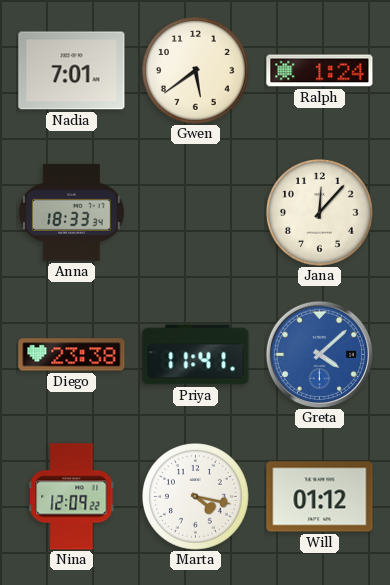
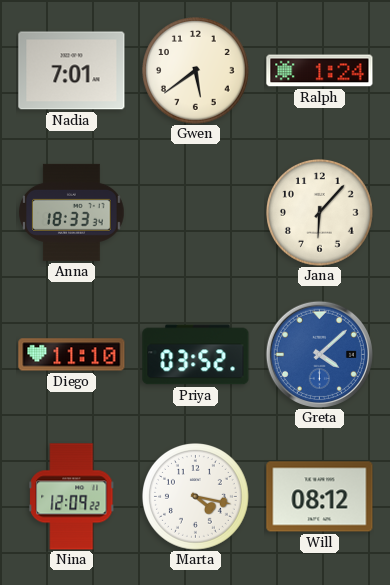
Jana: 12:07 -> 6:07
Diego: 23:38 -> 11:10
Priya: 11:41 -> 03:52
Will: 01:12 -> 08:12
